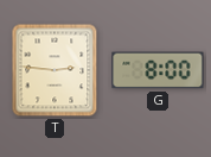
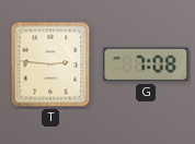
G: 8:00 -> 7:08
